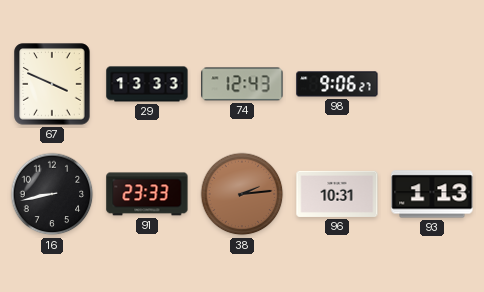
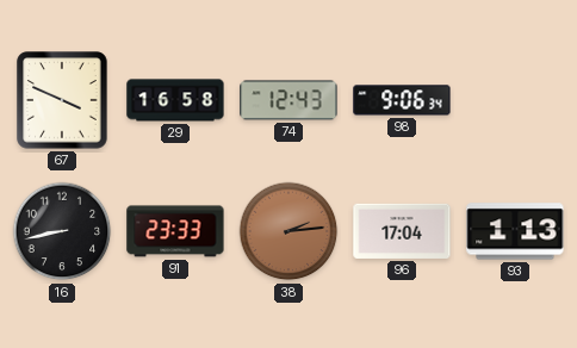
29: 13:33 -> 16:58
98: 9:06:27 -> 9:06:34
96: 10:31 -> 17:04
